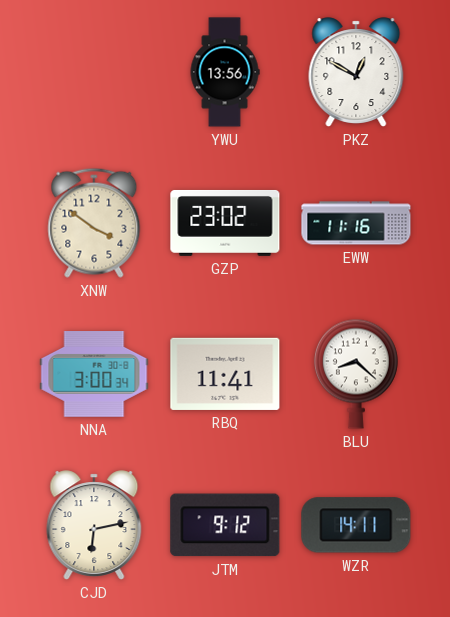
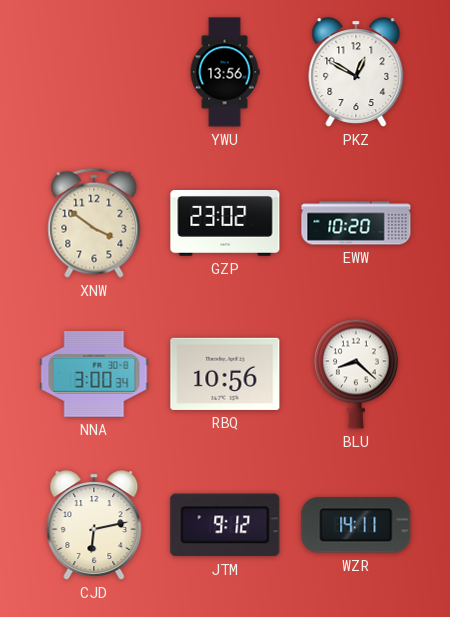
EWW: 11:16 -> 10:20
RBQ: 11:41 -> 10:56
